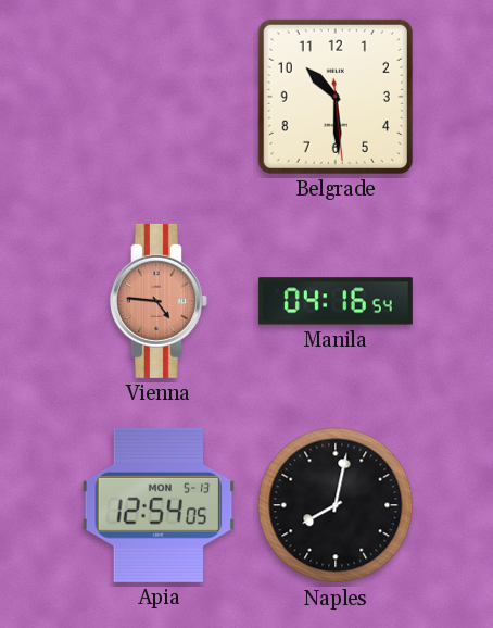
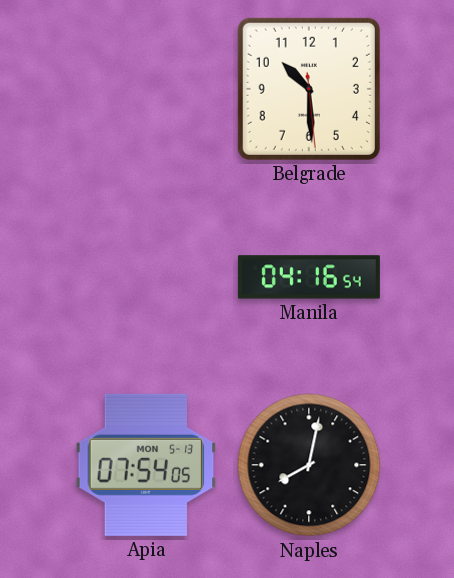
Vienna: 4:46 -> none
Apia: 12:54 -> 07:54
